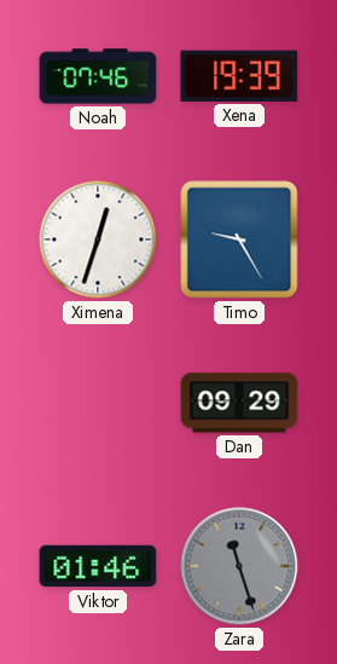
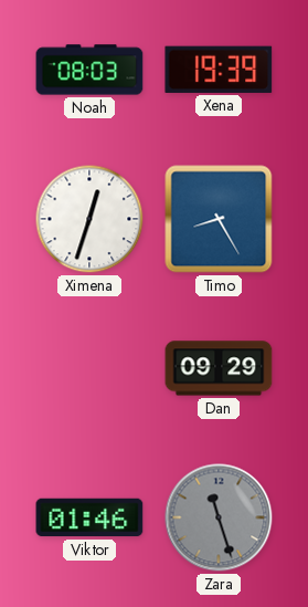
Noah: 07:46 -> 08:03
Timo: 9:25 -> 8:25
